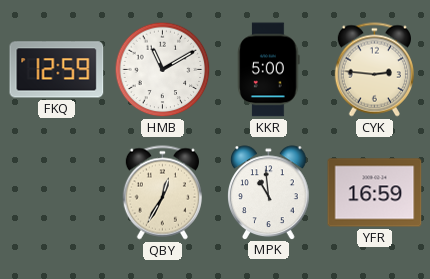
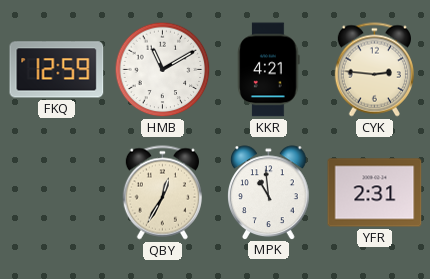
KKR: 5:00 -> 4:21
YFR: 16:59 -> 2:31
